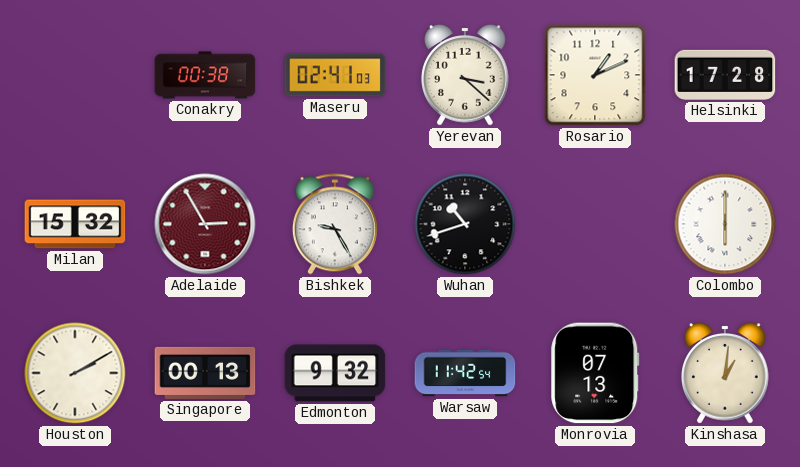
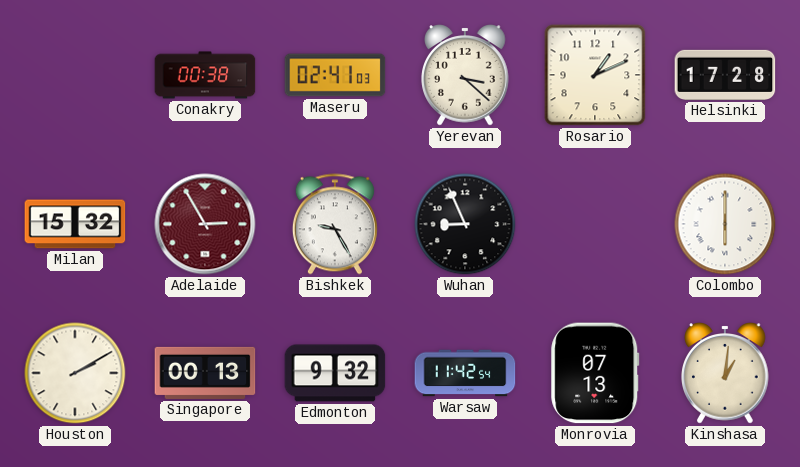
Wuhan: 10:42 -> 8:56
